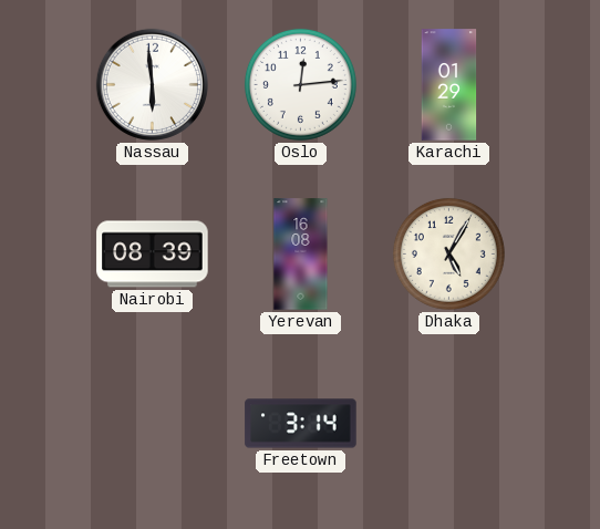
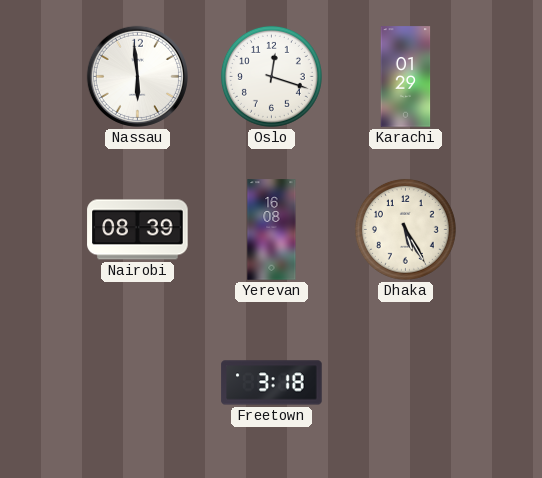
Oslo: 12:14 -> 12:18
Dhaka: 5:05 -> 5:25
Freetown: 3:14 -> 3:18
